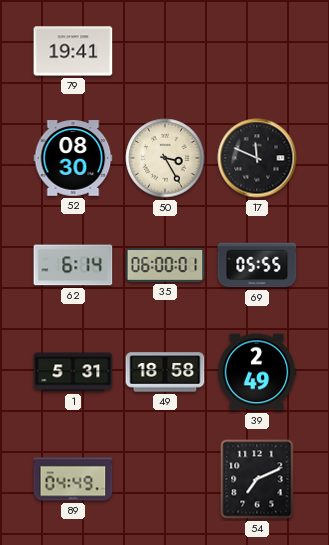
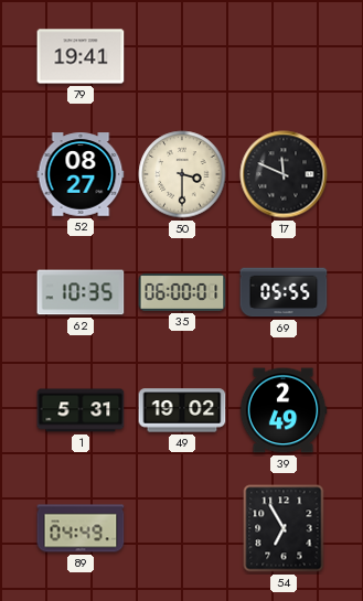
52: 08:30 -> 08:27
50: 3:25 -> 3:30
62: 6:14 -> 10:35
49: 18:58 -> 19:02
54: 7:11 -> 6:55
